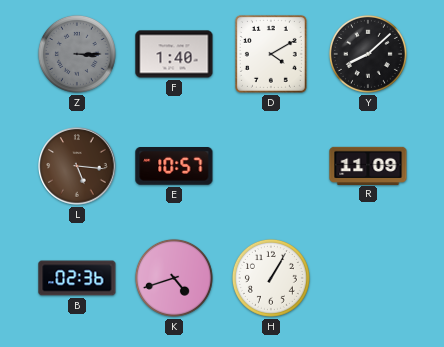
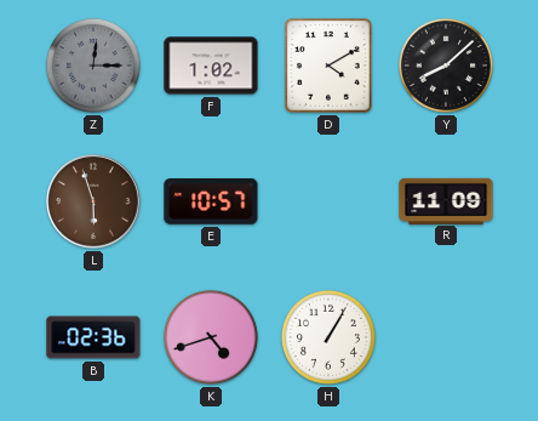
Z: 3:15 -> 12:15
F: 1:40 -> 1:02
L: 5:16 -> 5:57
